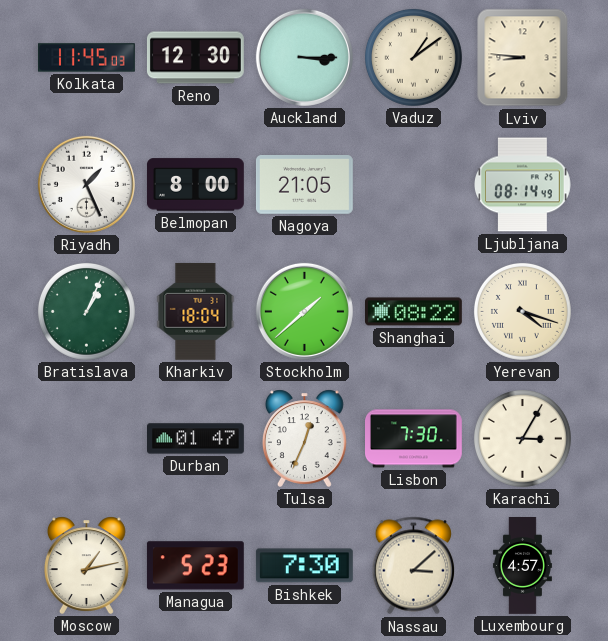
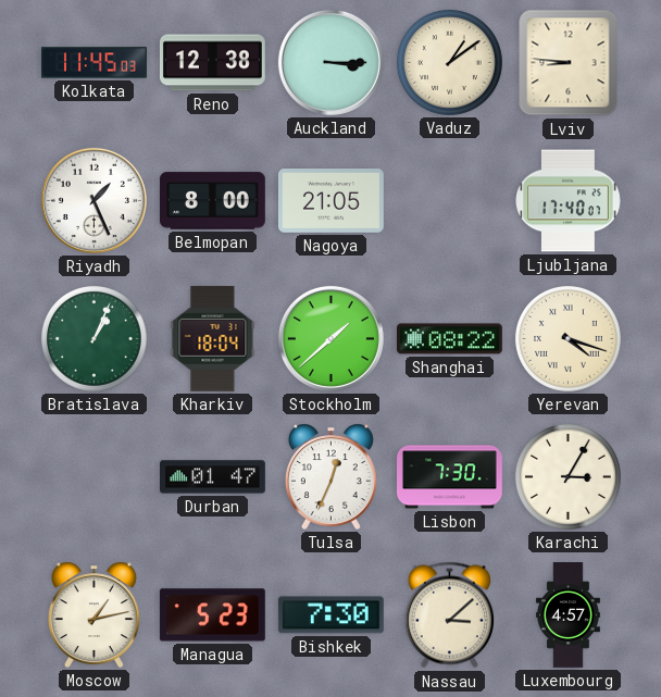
Reno: 12:30 -> 12:38
Ljubljana: 08:14 -> 17:40
